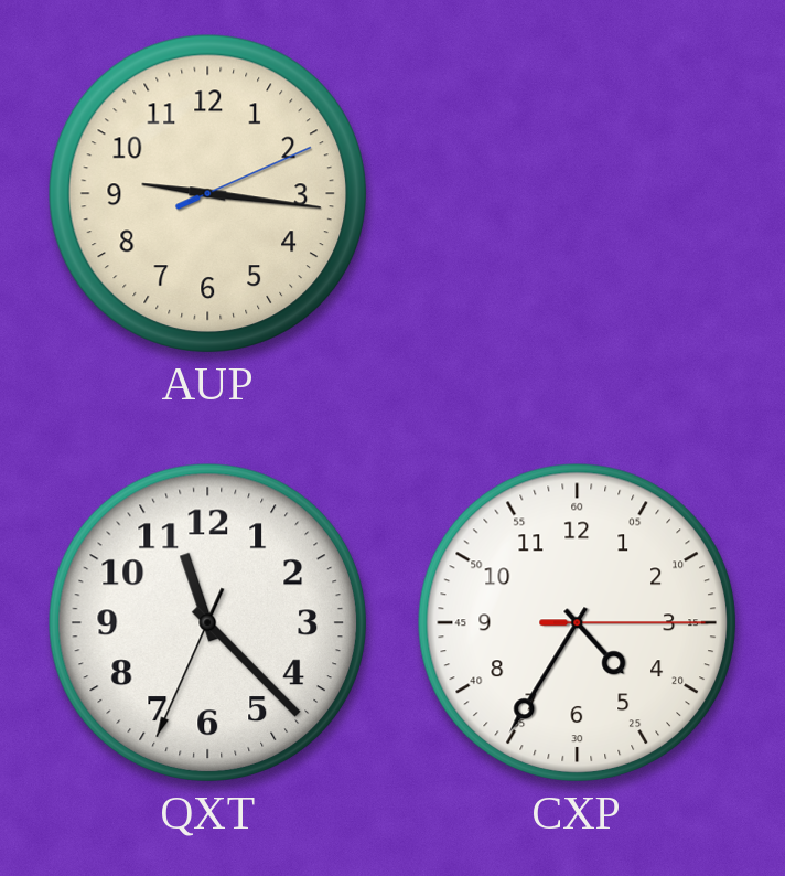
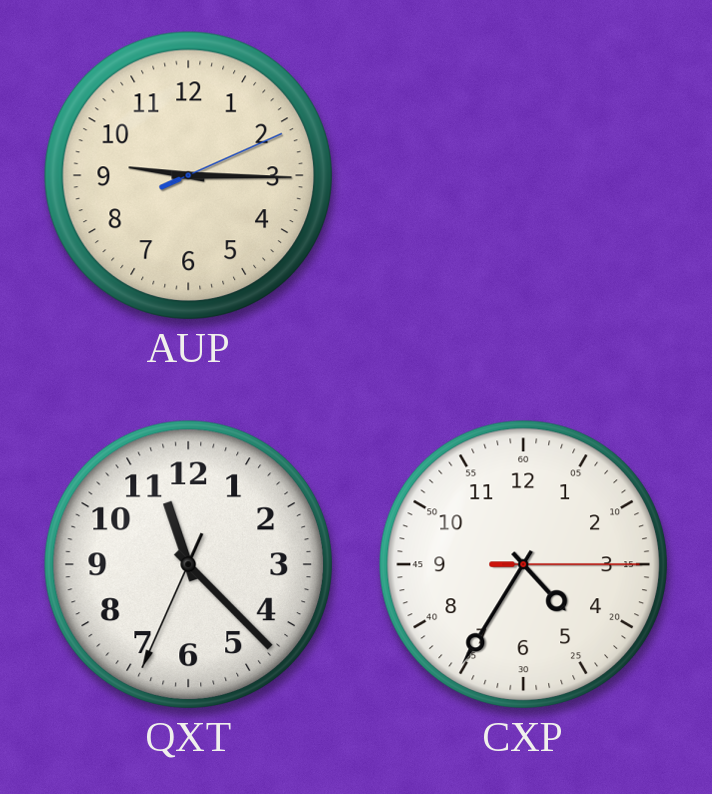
AUP: 9:16 -> 9:15
